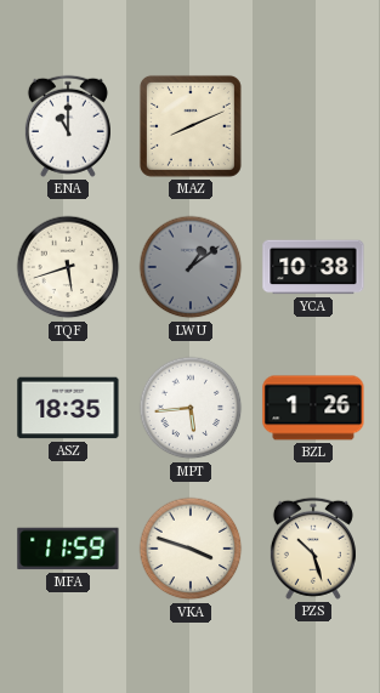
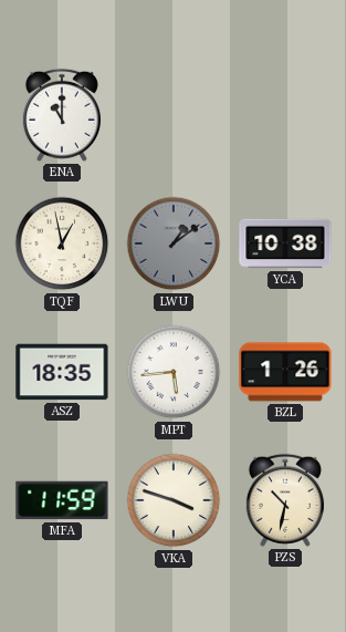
MAZ: 8:11 -> none
TQF: 5:42 -> 12:58
PZS: 10:27 -> 10:32
